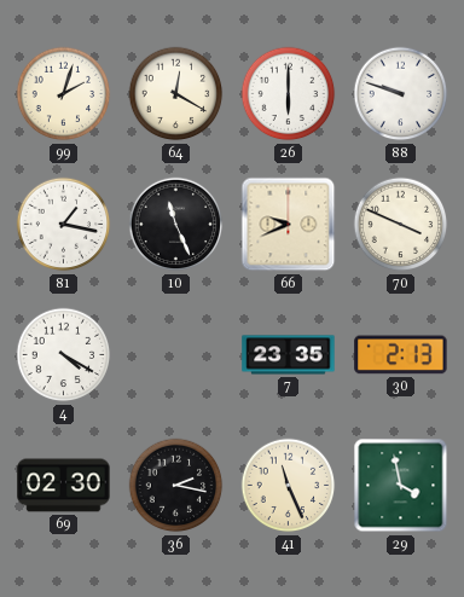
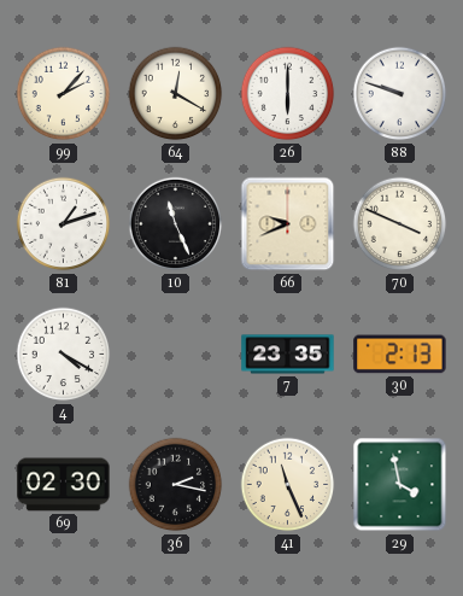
99: 2:03 -> 2:07
81: 1:17 -> 1:12
